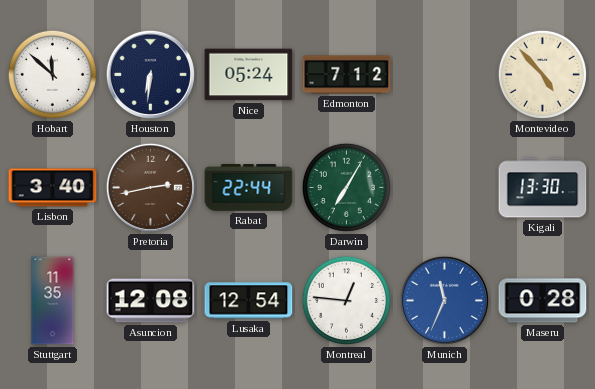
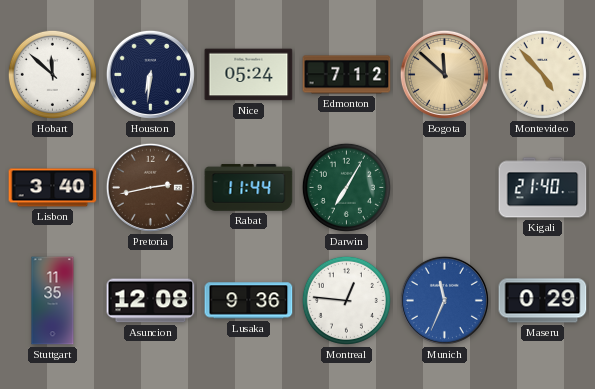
Bogota: none -> 11:52
Rabat: 22:44 -> 11:44
Kigali: 13:30 -> 21:40
Lusaka: 12:54 -> 9:36
Maseru: 0:28 -> 0:29
